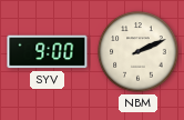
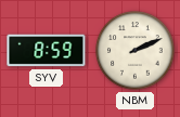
SYV: 9:00 -> 8:59
